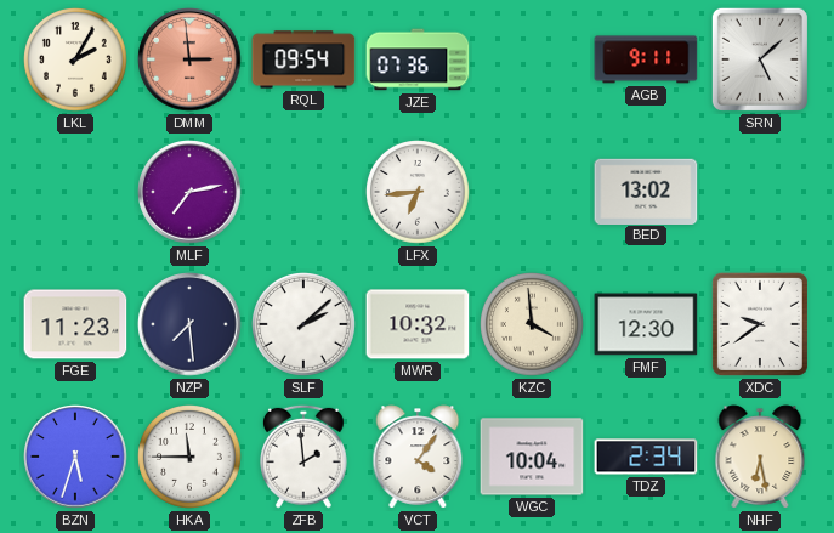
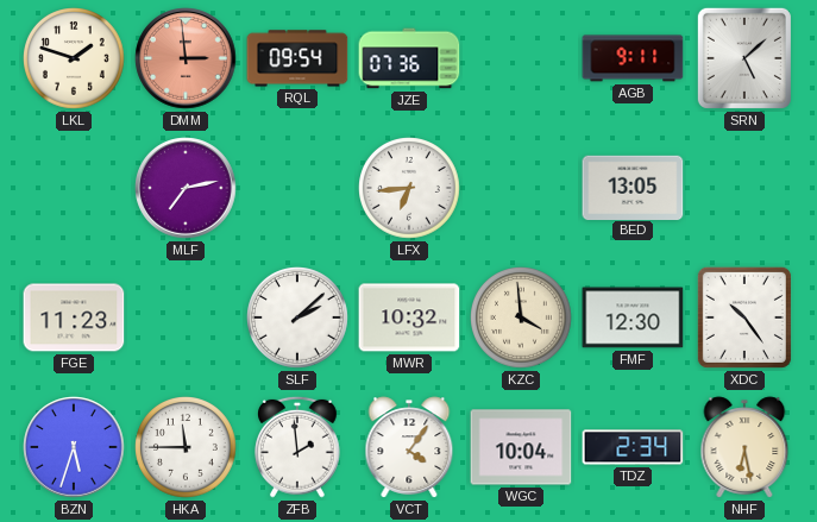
LKL: 2:05 -> 1:48
BED: 13:02 -> 13:05
NZP: 7:29 -> none
XDC: 9:39 -> 10:24
